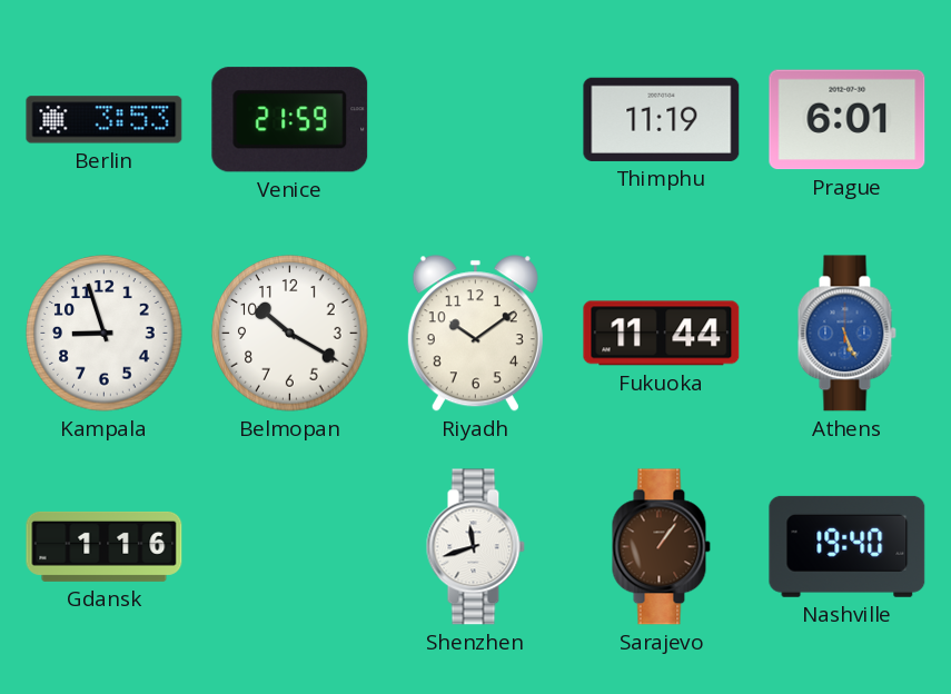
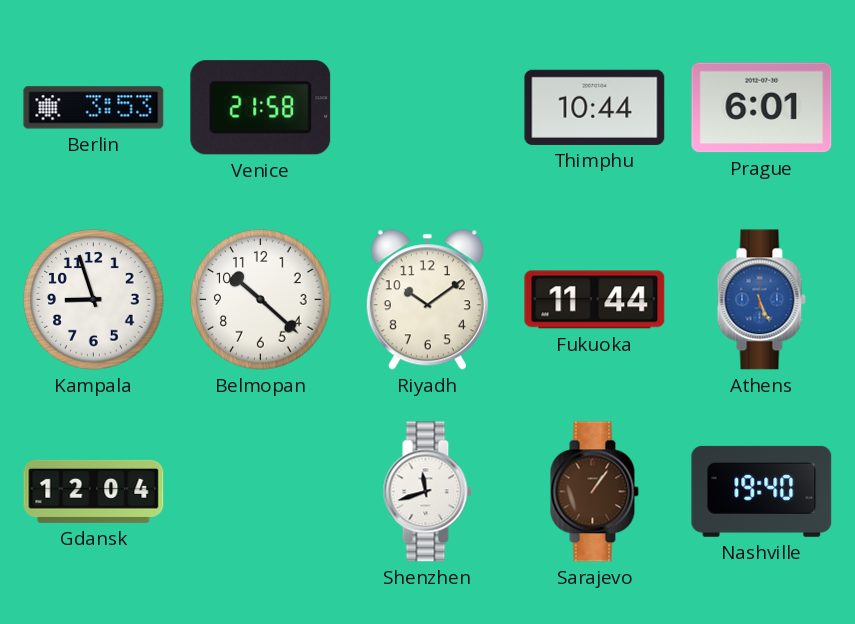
Venice: 21:59 -> 21:58
Thimphu: 11:19 -> 10:44
Belmopan: 10:20 -> 10:22
Gdansk: 1:16 -> 12:04
